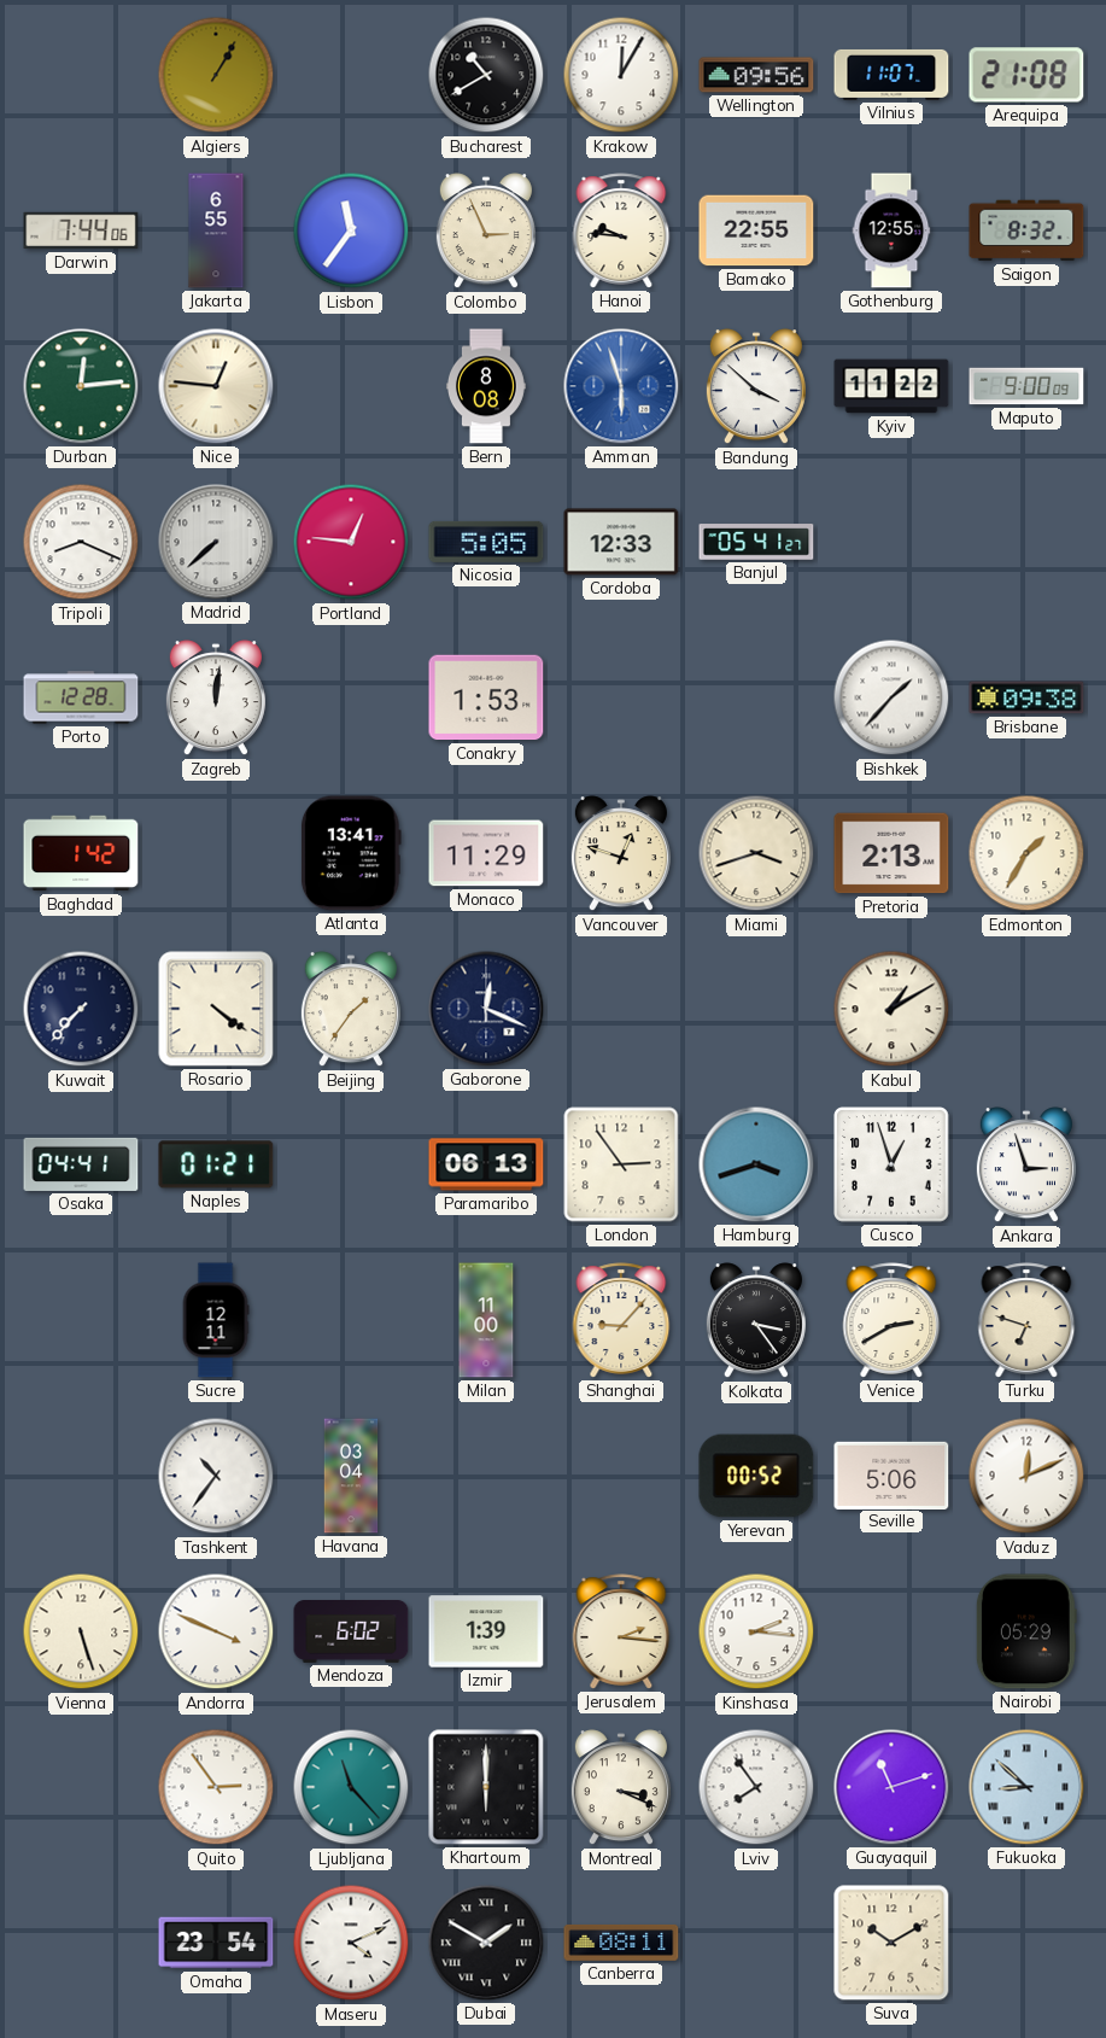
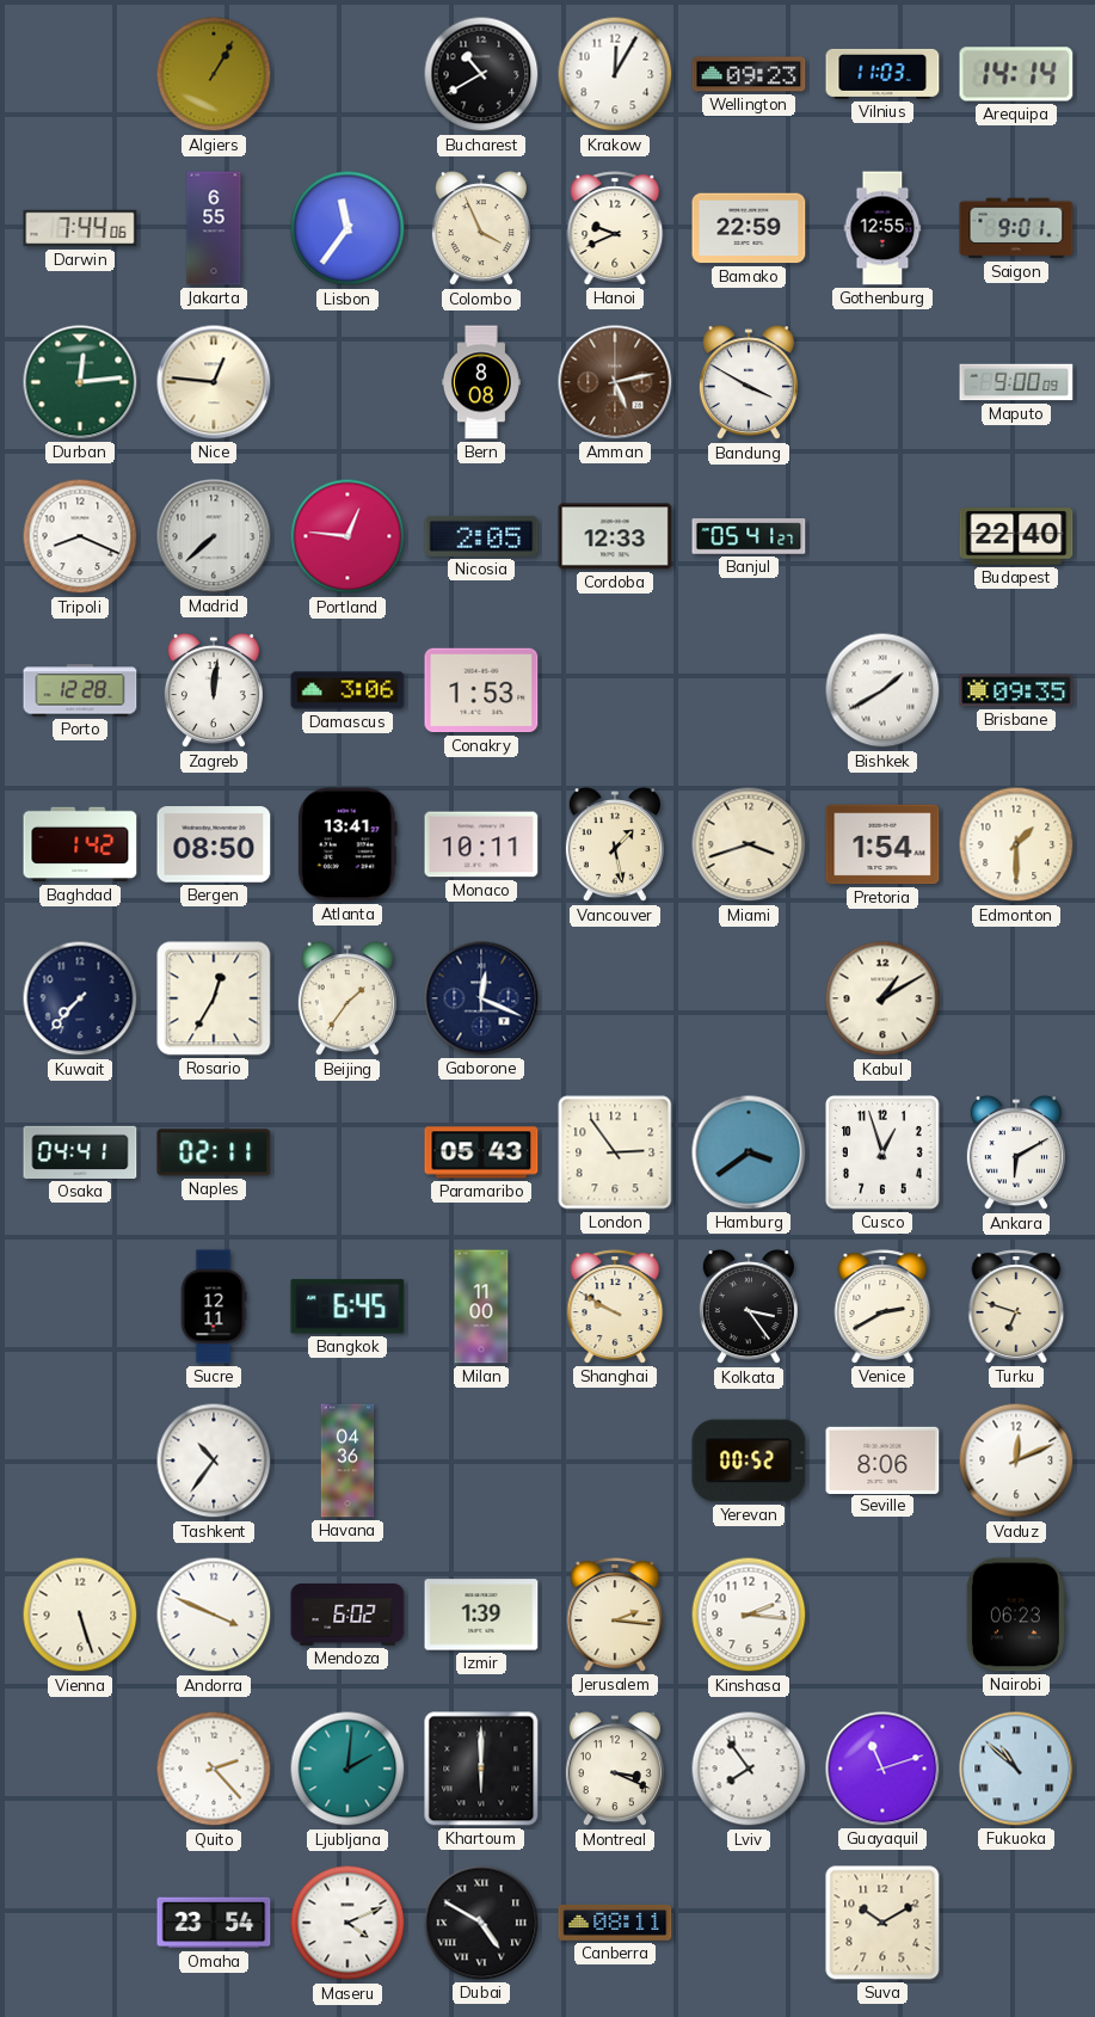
Wellington: 09:56 -> 09:23
Vilnius: 11:07 -> 11:03
Arequipa: 21:08 -> 14:14
Colombo: 2:56 -> 3:56
Hanoi: 9:46 -> 9:41
Bamako: 22:55 -> 22:59
Saigon: 8:32 -> 9:01
Amman: 5:57 -> 5:13
Amman dial: blue -> brown
Bandung: 3:52 -> 3:50
Kyiv: 11:22 -> none
Nicosia: 5:05 -> 2:05
Budapest: none -> 22:40
Damascus: none -> 3:06
Bishkek: 1:37 -> 1:40
Brisbane: 09:38 -> 09:35
Bergen: none -> 08:50
Monaco: 11:29 -> 10:11
Vancouver: 12:48 -> 1:28
Pretoria: 2:13 -> 1:54
Edmonton: 1:35 -> 1:30
Rosario: 4:21 -> 12:35
Naples: 01:21 -> 02:11
Paramaribo: 06:13 -> 05:43
Hamburg: 3:42 -> 3:39
Ankara: 2:57 -> 6:10
Bangkok: none -> 6:45
Shanghai: 9:07 -> 9:50
Havana: 03:04 -> 04:36
Seville: 5:06 -> 8:06
Nairobi: 05:29 -> 06:23
Quito: 2:54 -> 2:23
Ljubljana: 11:23 -> 2:01
Fukuoka: 8:52 -> 10:52
Dubai: 1:50 -> 4:50
